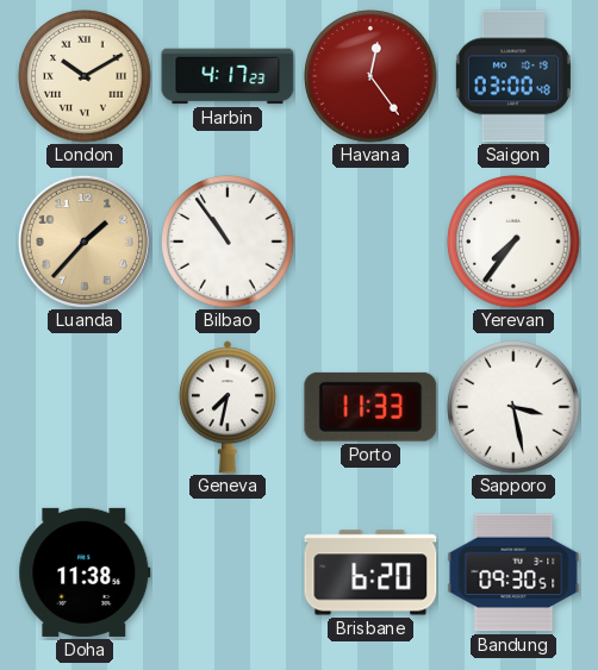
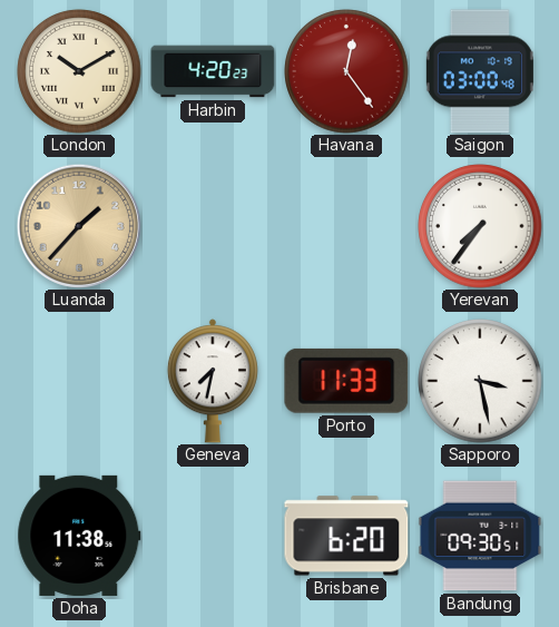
Harbin: 4:17 -> 4:20
Bilbao: 10:54 -> none
